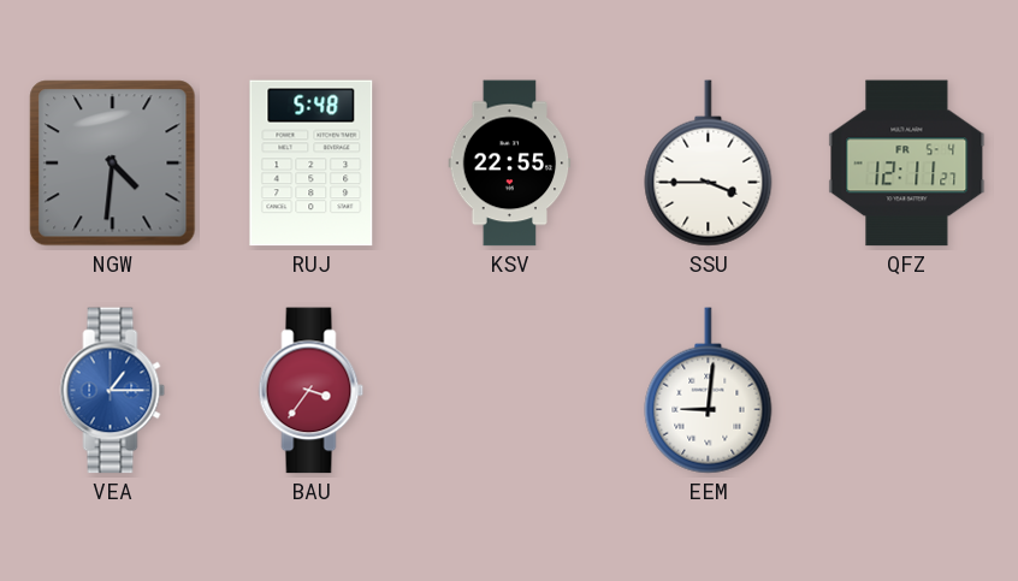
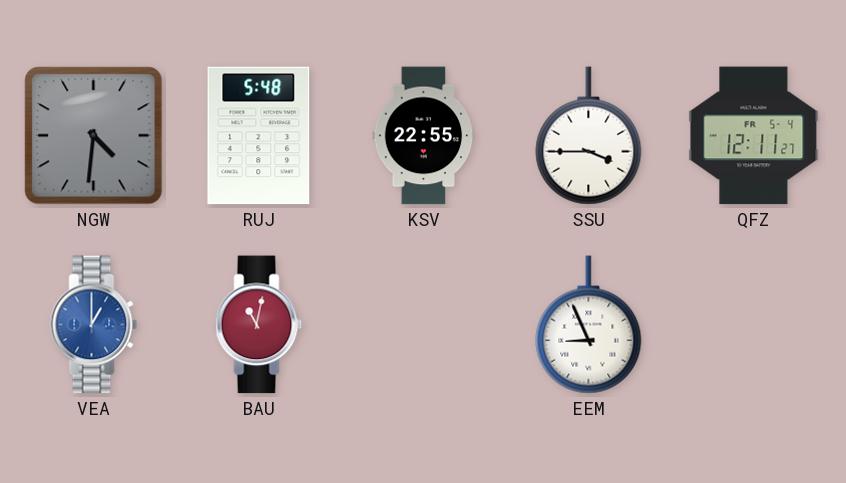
VEA: 1:15 -> 1:00
BAU: 3:36 -> 11:02
EEM: 9:01 -> 8:56
